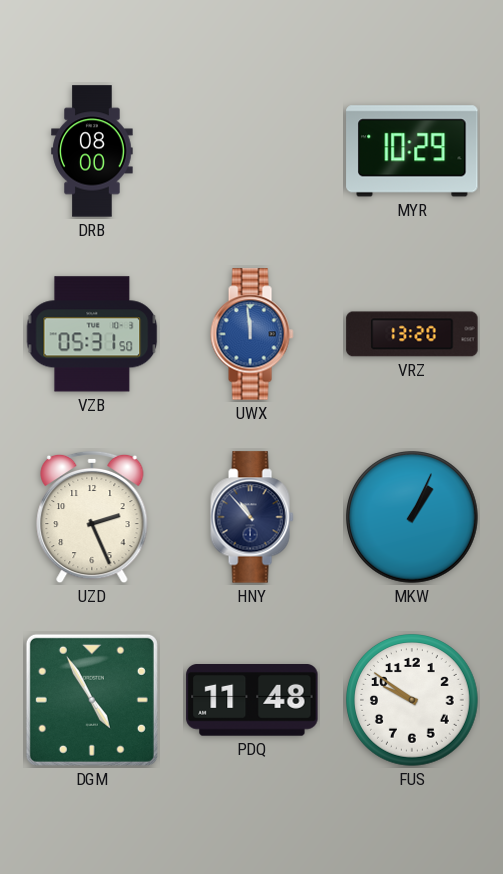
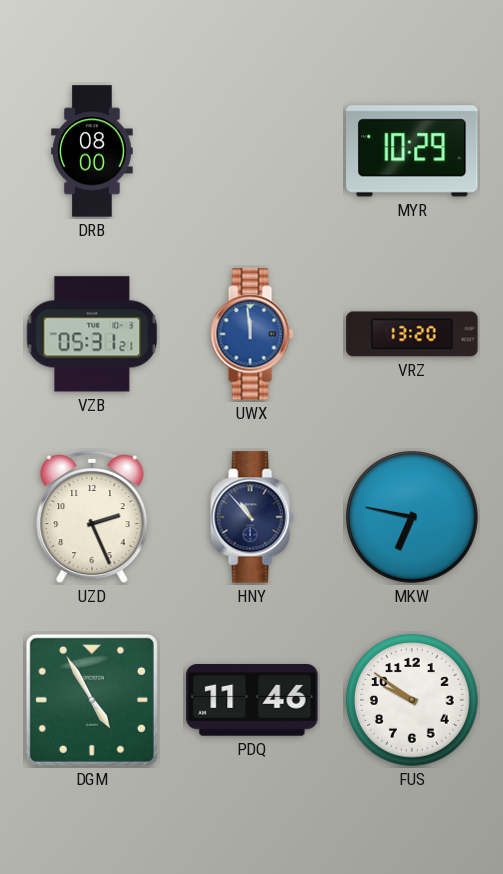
VZB: 05:31:50 -> 05:31:21
MKW: 1:04 -> 6:47
PDQ: 11:48 -> 11:46
